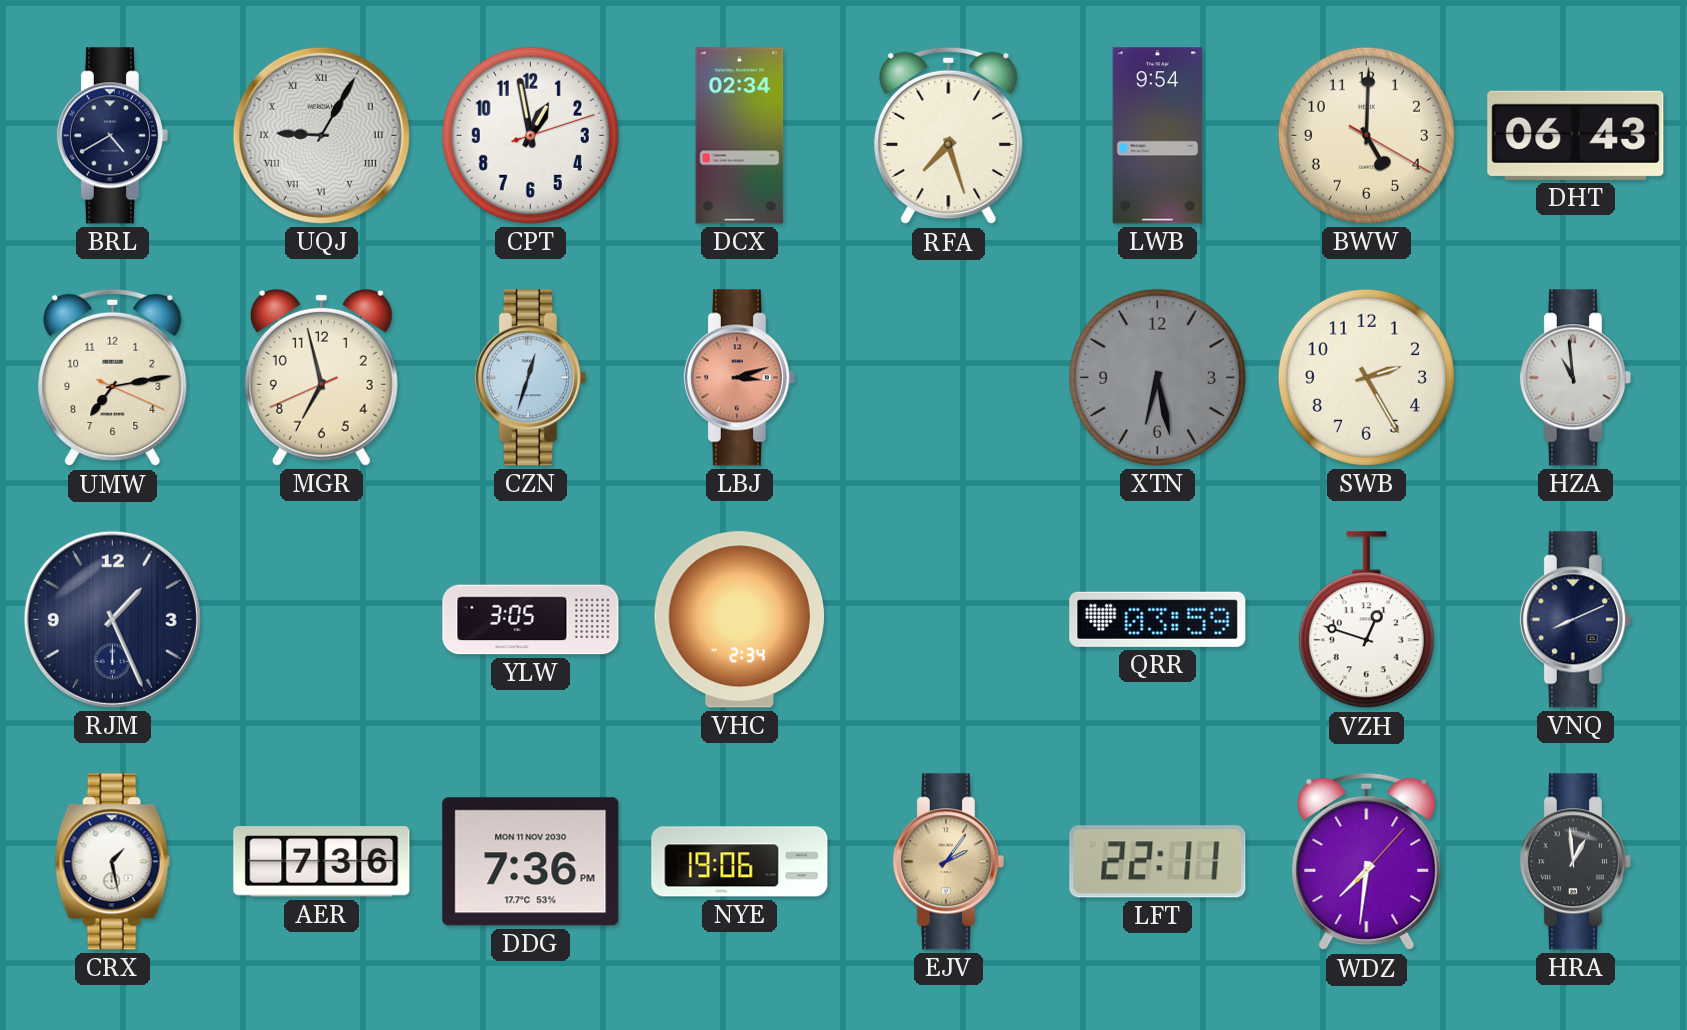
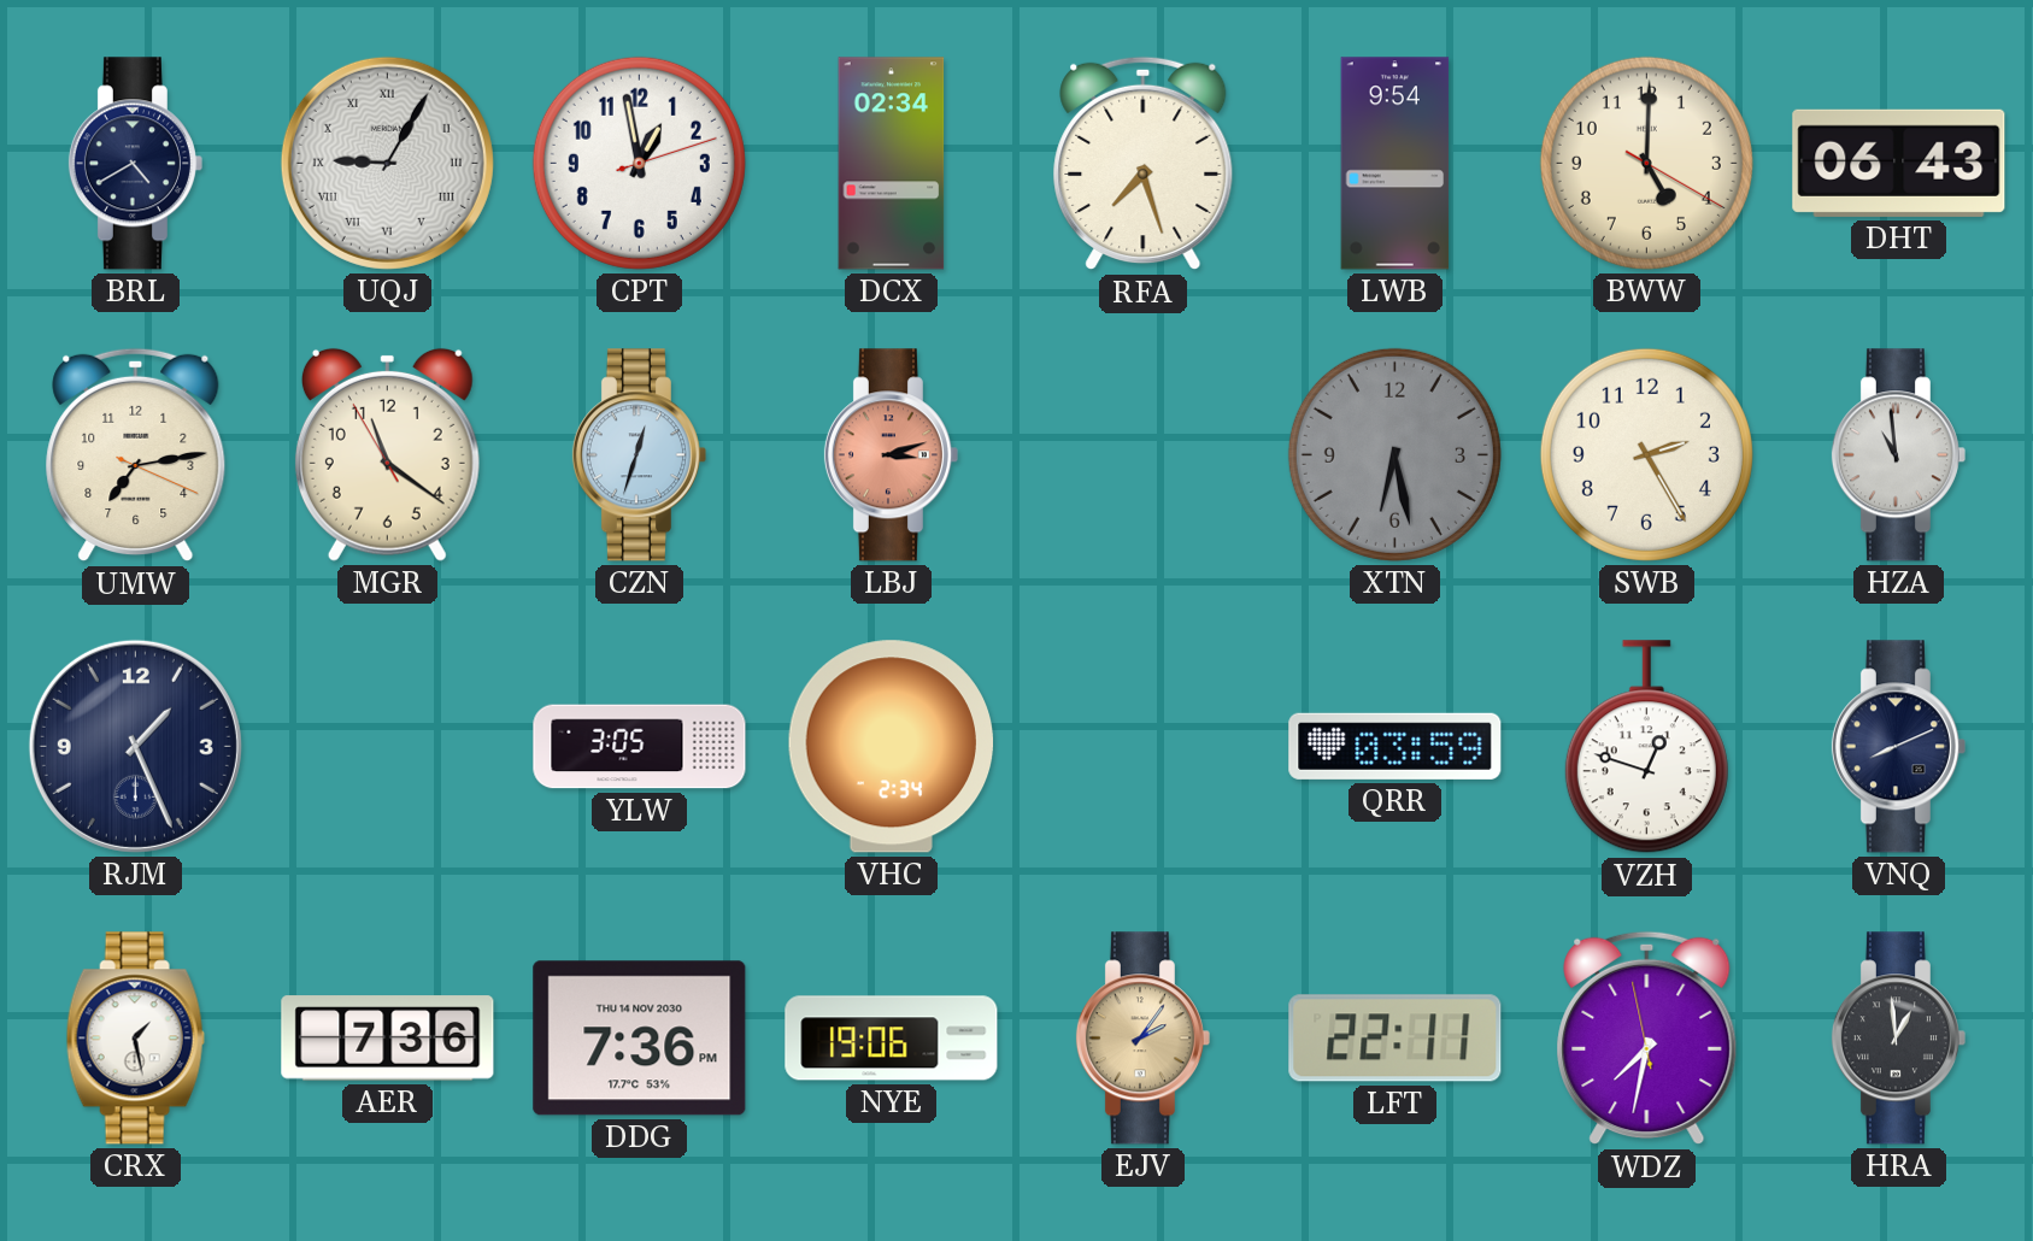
MGR: 6:57 -> 11:20
DDG date: MON 11 NOV 2030 -> THU 14 NOV 2030
WDZ: 7:31:07 -> 7:31:58
